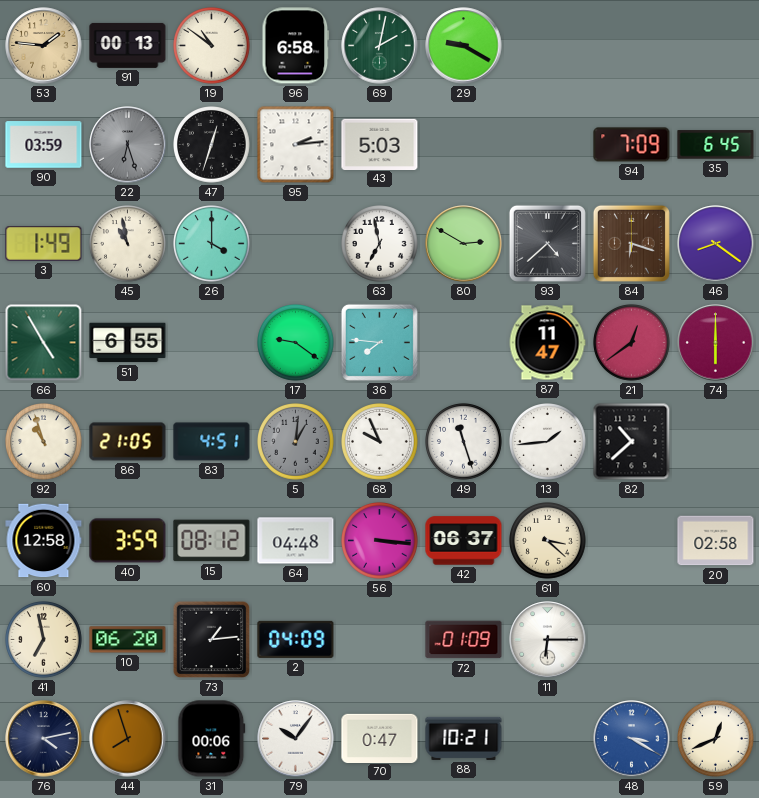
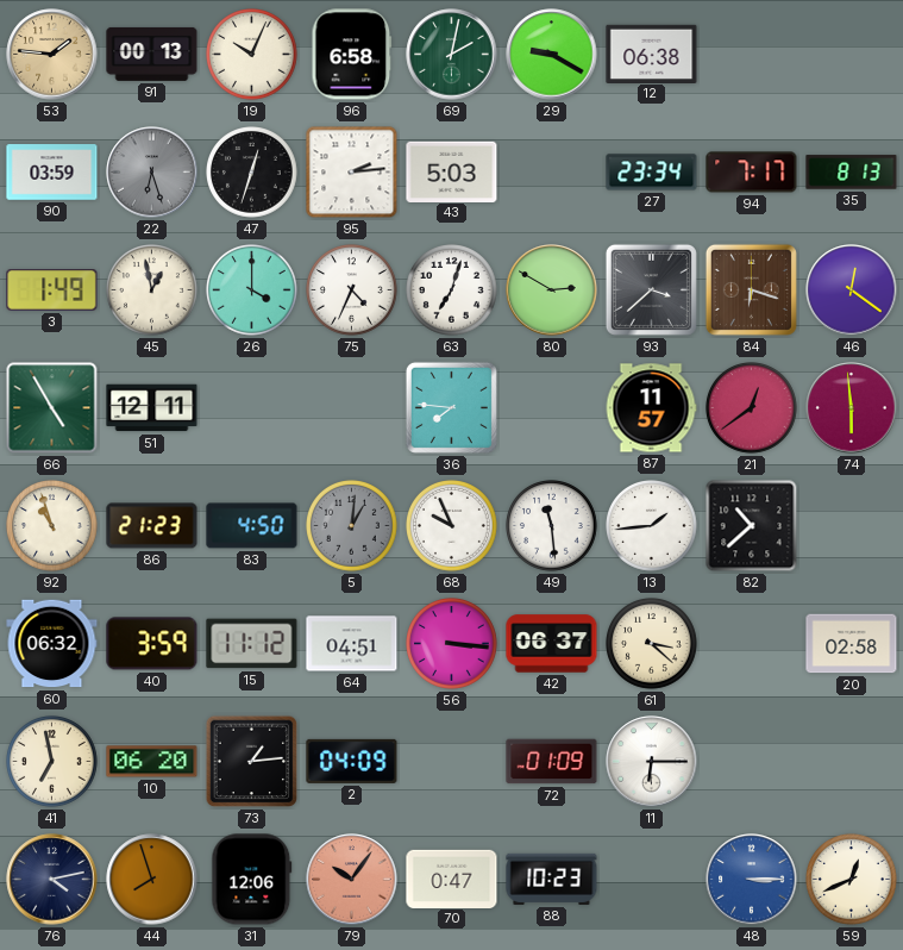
19: 10:51 -> 10:04
12: none -> 06:38
27: none -> 23:34
94: 7:09 -> 7:17
35: 6:45 -> 8:13
45: 10:58 -> 12:58
75: none -> 4:34
63: 6:58 -> 7:03
93: 4:38 -> 3:38
46: 8:21 -> 12:21
51: 6:55 -> 12:11
17: 9:21 -> none
87: 11:47 -> 11:57
74: 6:00 -> 5:59
86: 21:05 -> 21:23
83: 4:51 -> 4:50
49: 11:27 -> 11:29
60: 12:58 -> 06:32
15: 08:12 -> 11:12
64: 04:48 -> 04:51
31: 00:06 -> 12:06
79 dial: white -> salmon
88: 10:21 -> 10:23
48: 3:20 -> 3:15
